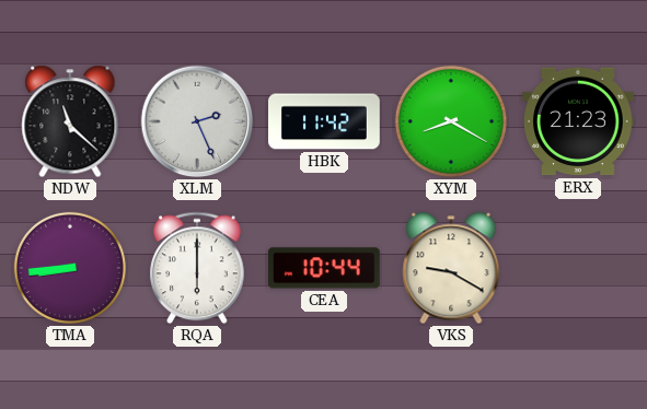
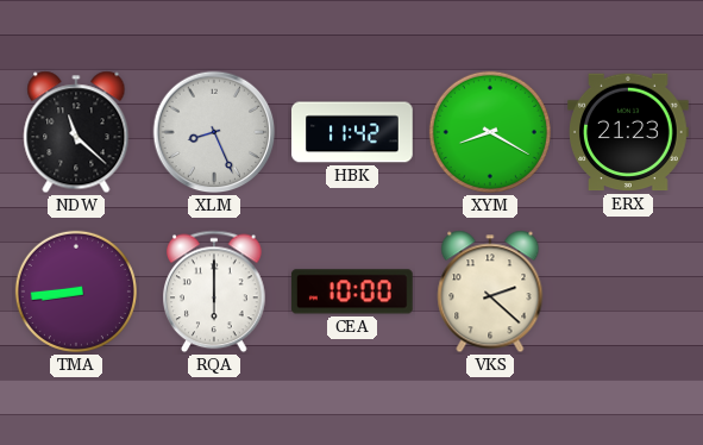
XLM: 2:26 -> 8:26
CEA: 10:44 -> 10:00
VKS: 9:20 -> 2:22
